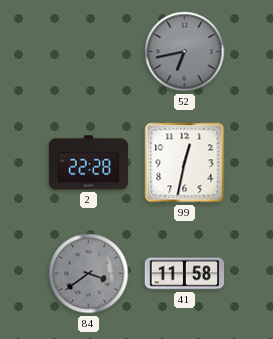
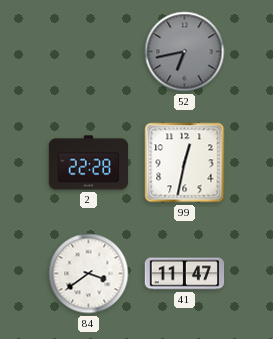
84 dial: grey -> white
41: 11:58 -> 11:47
